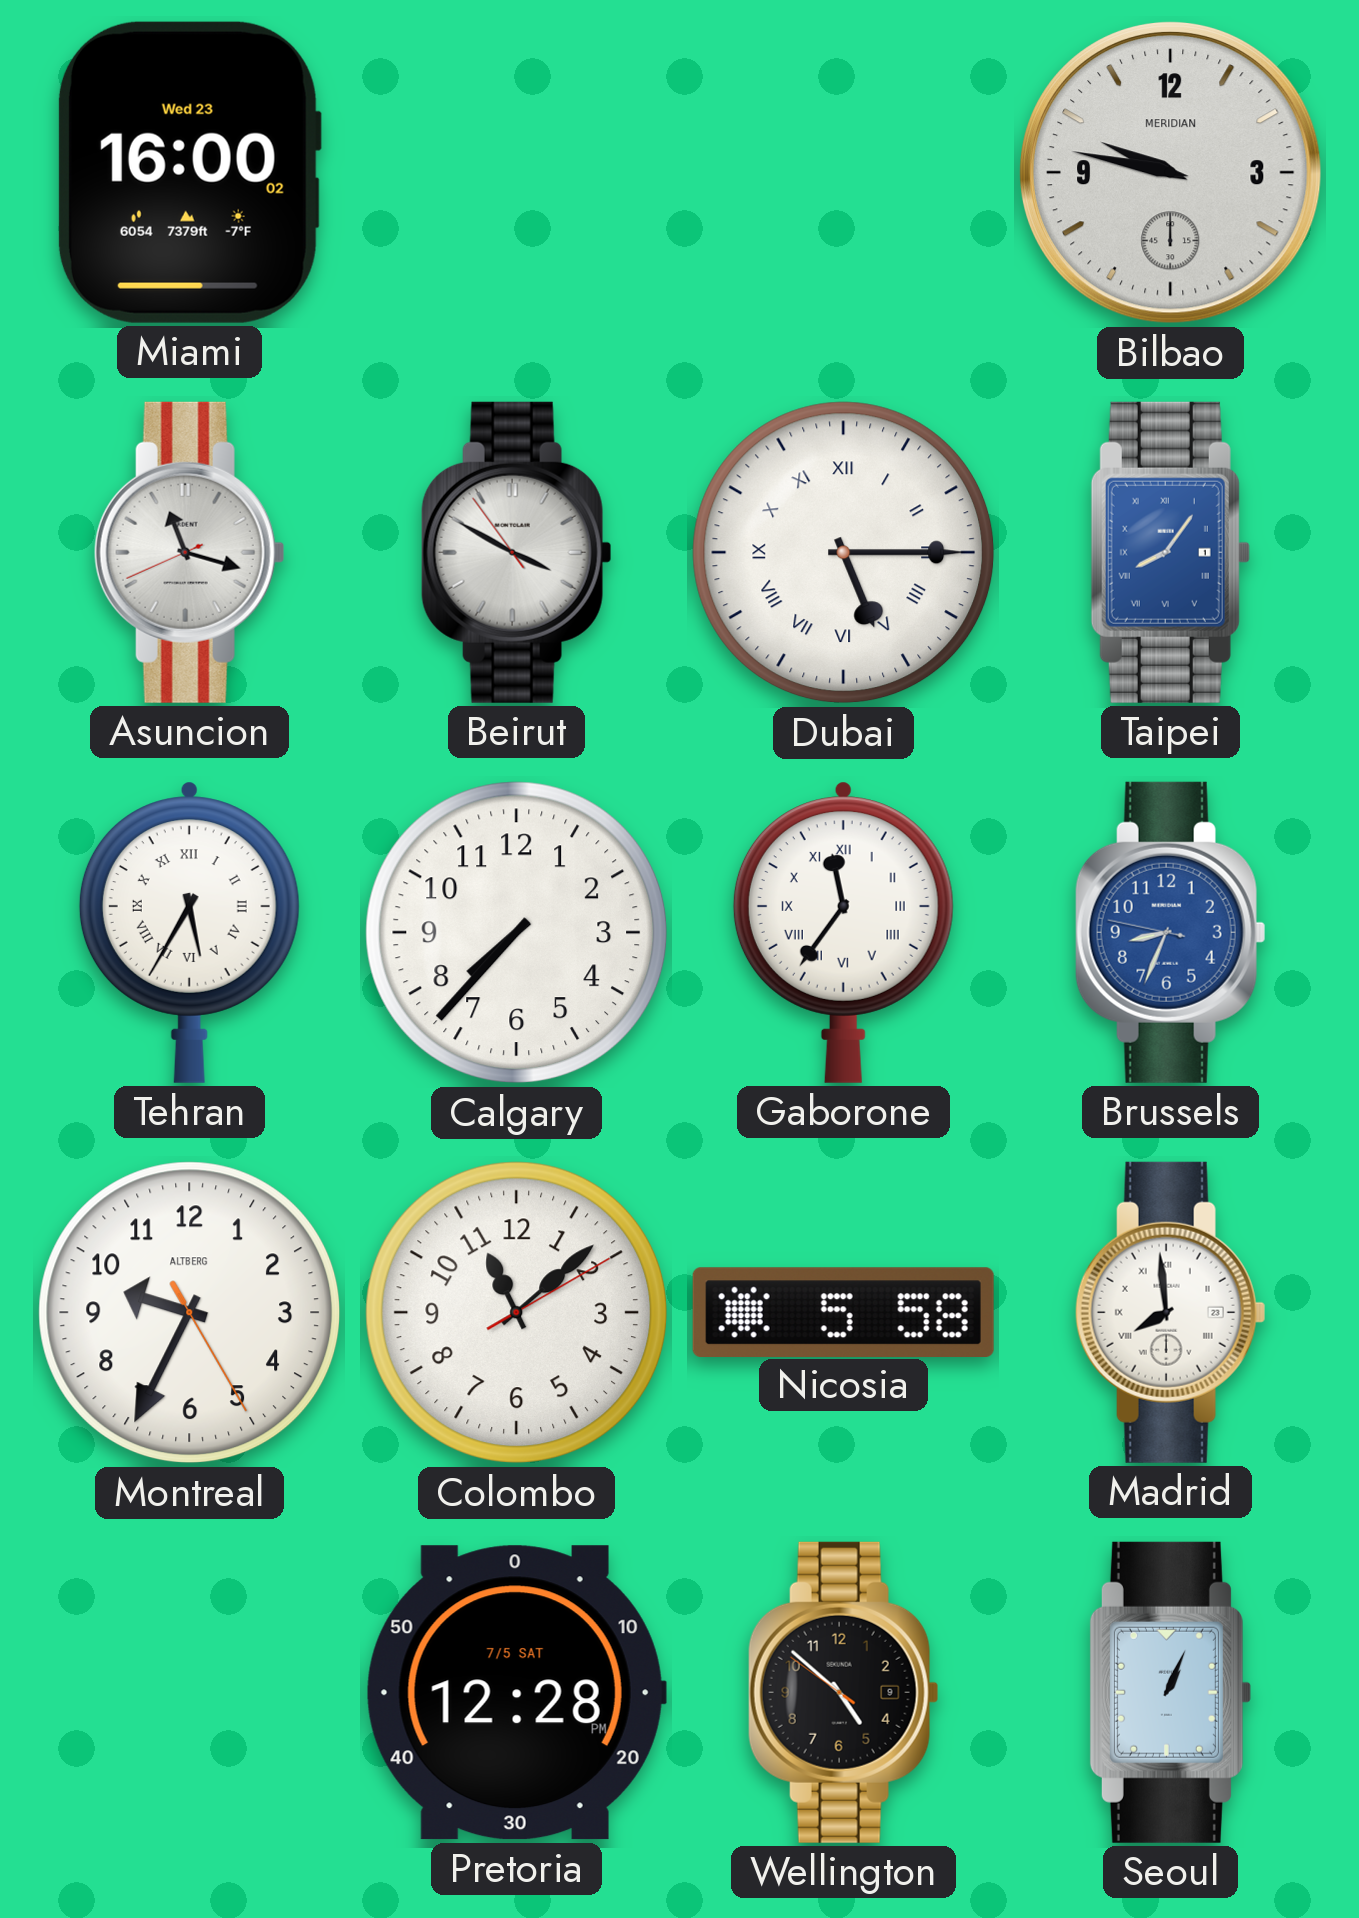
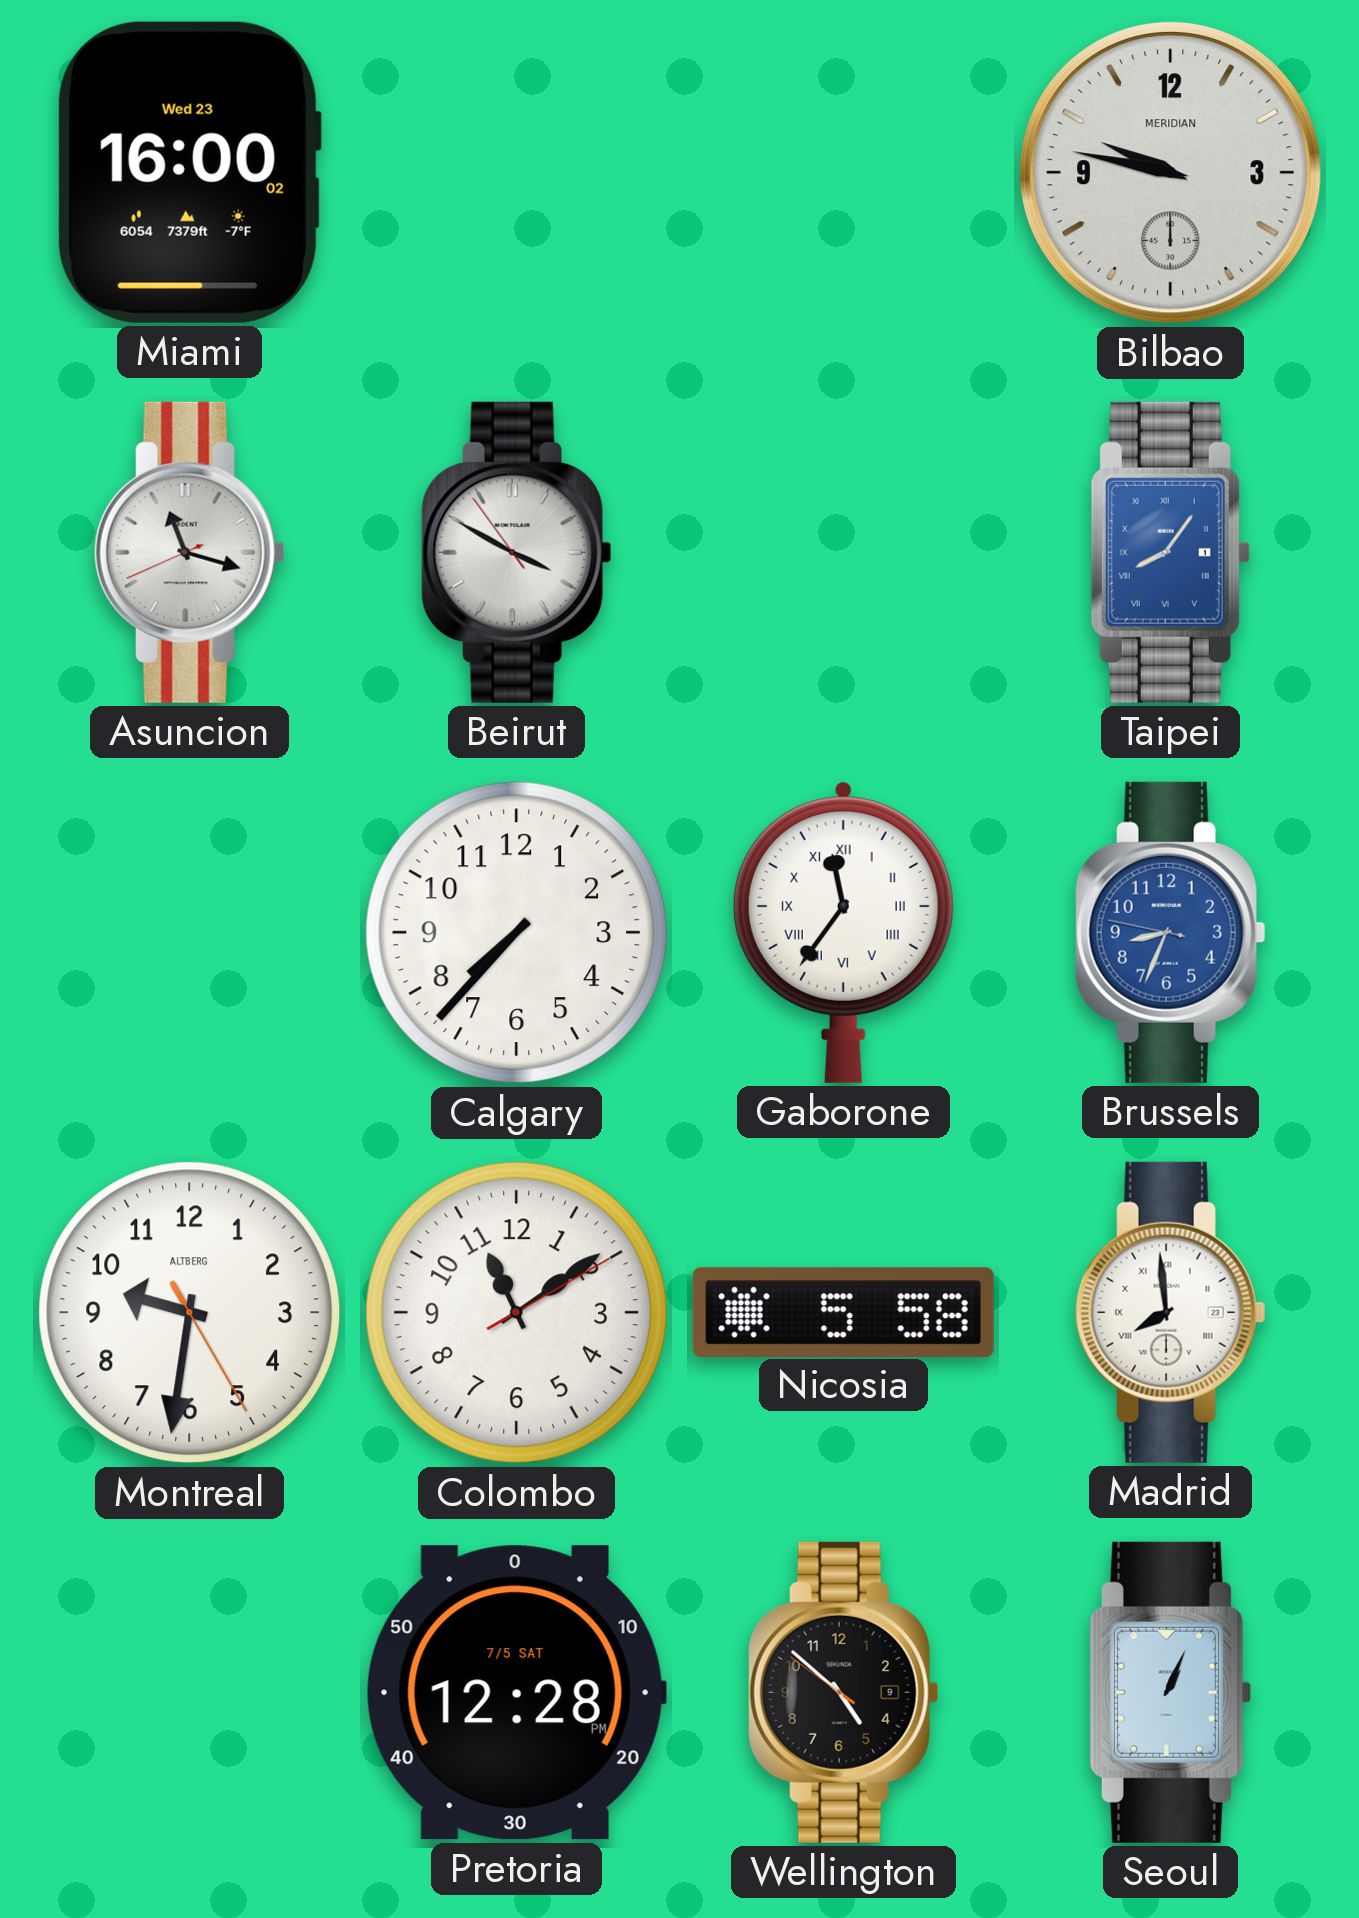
Dubai: 5:15 -> none
Tehran: 5:35 -> none
Montreal: 9:34 -> 9:31
Colombo: 11:08 -> 11:09
